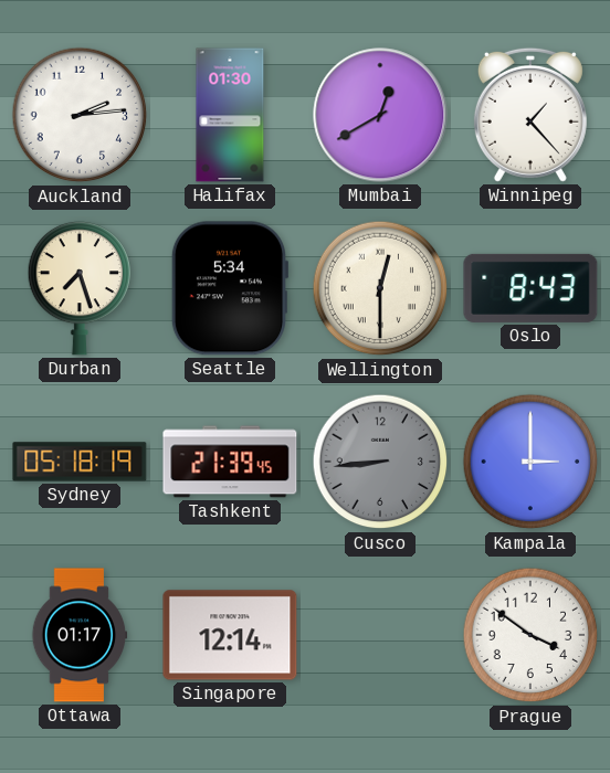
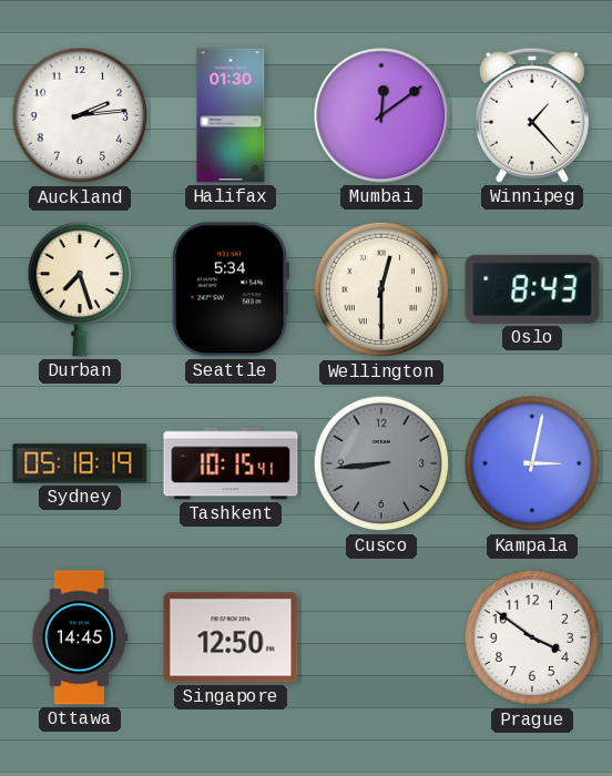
Mumbai: 12:40 -> 12:09
Tashkent: 21:39 -> 10:15
Kampala: 3:00 -> 3:02
Ottawa: 01:17 -> 14:45
Singapore: 12:14 -> 12:50
